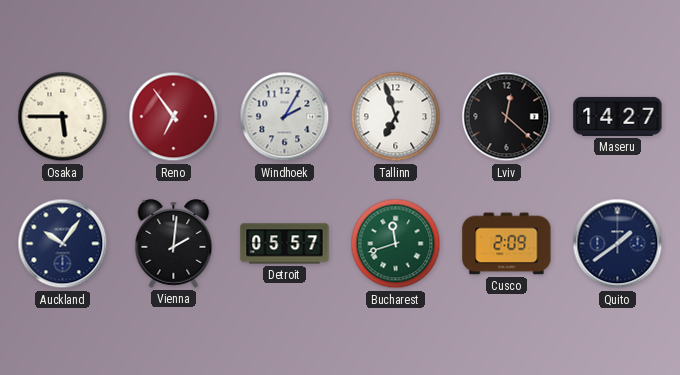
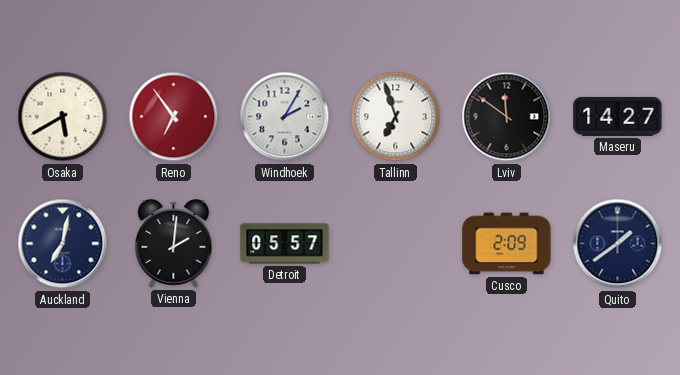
Osaka: 5:45 -> 5:40
Lviv: 12:22 -> 11:51
Auckland: 10:06 -> 7:02
Bucharest: 11:42 -> none
